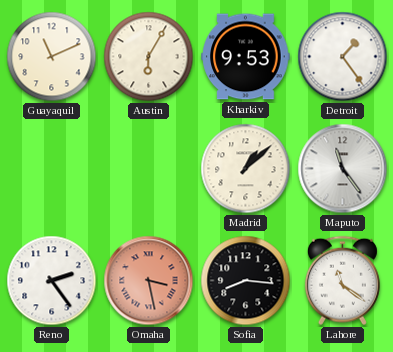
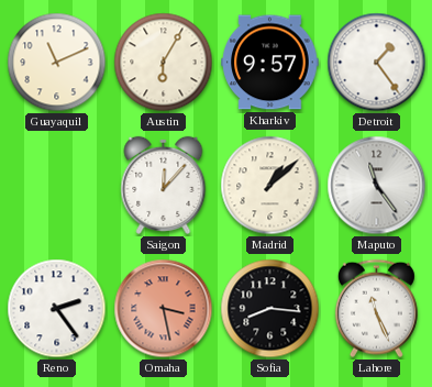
Kharkiv: 9:53 -> 9:57
Saigon: none -> 12:07
Lahore: 11:21 -> 11:26
